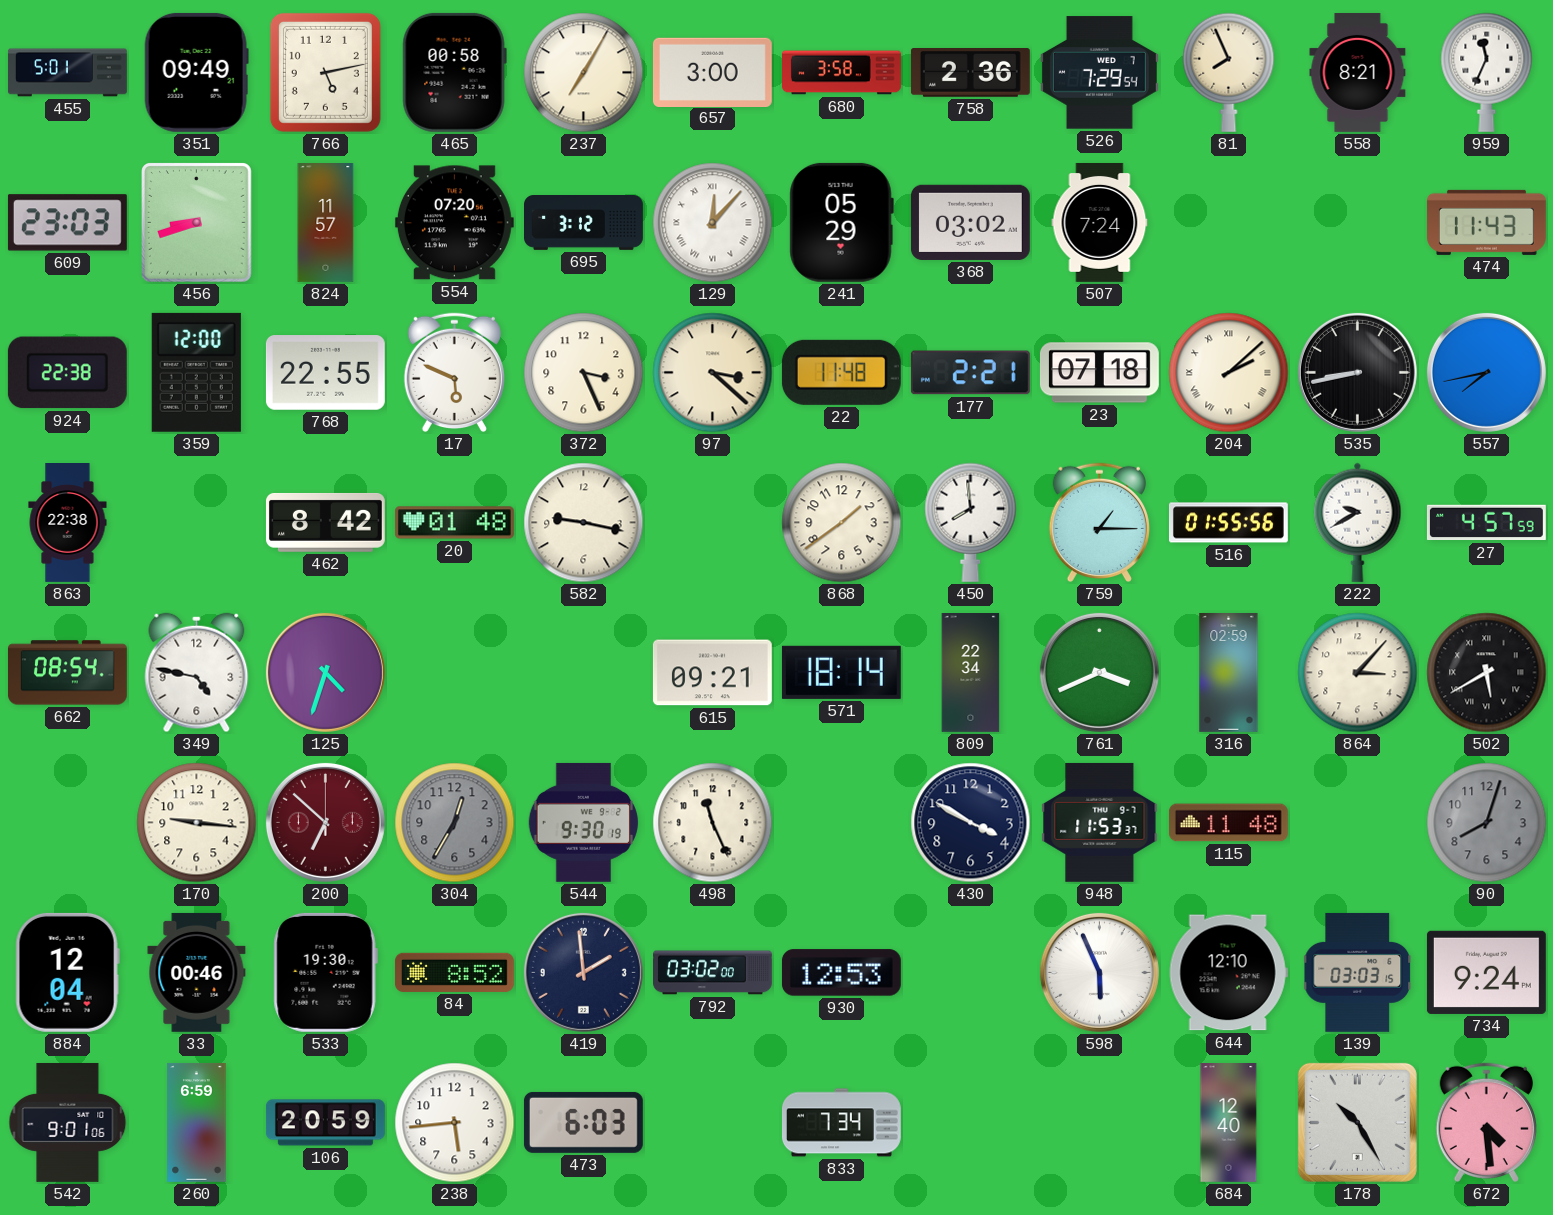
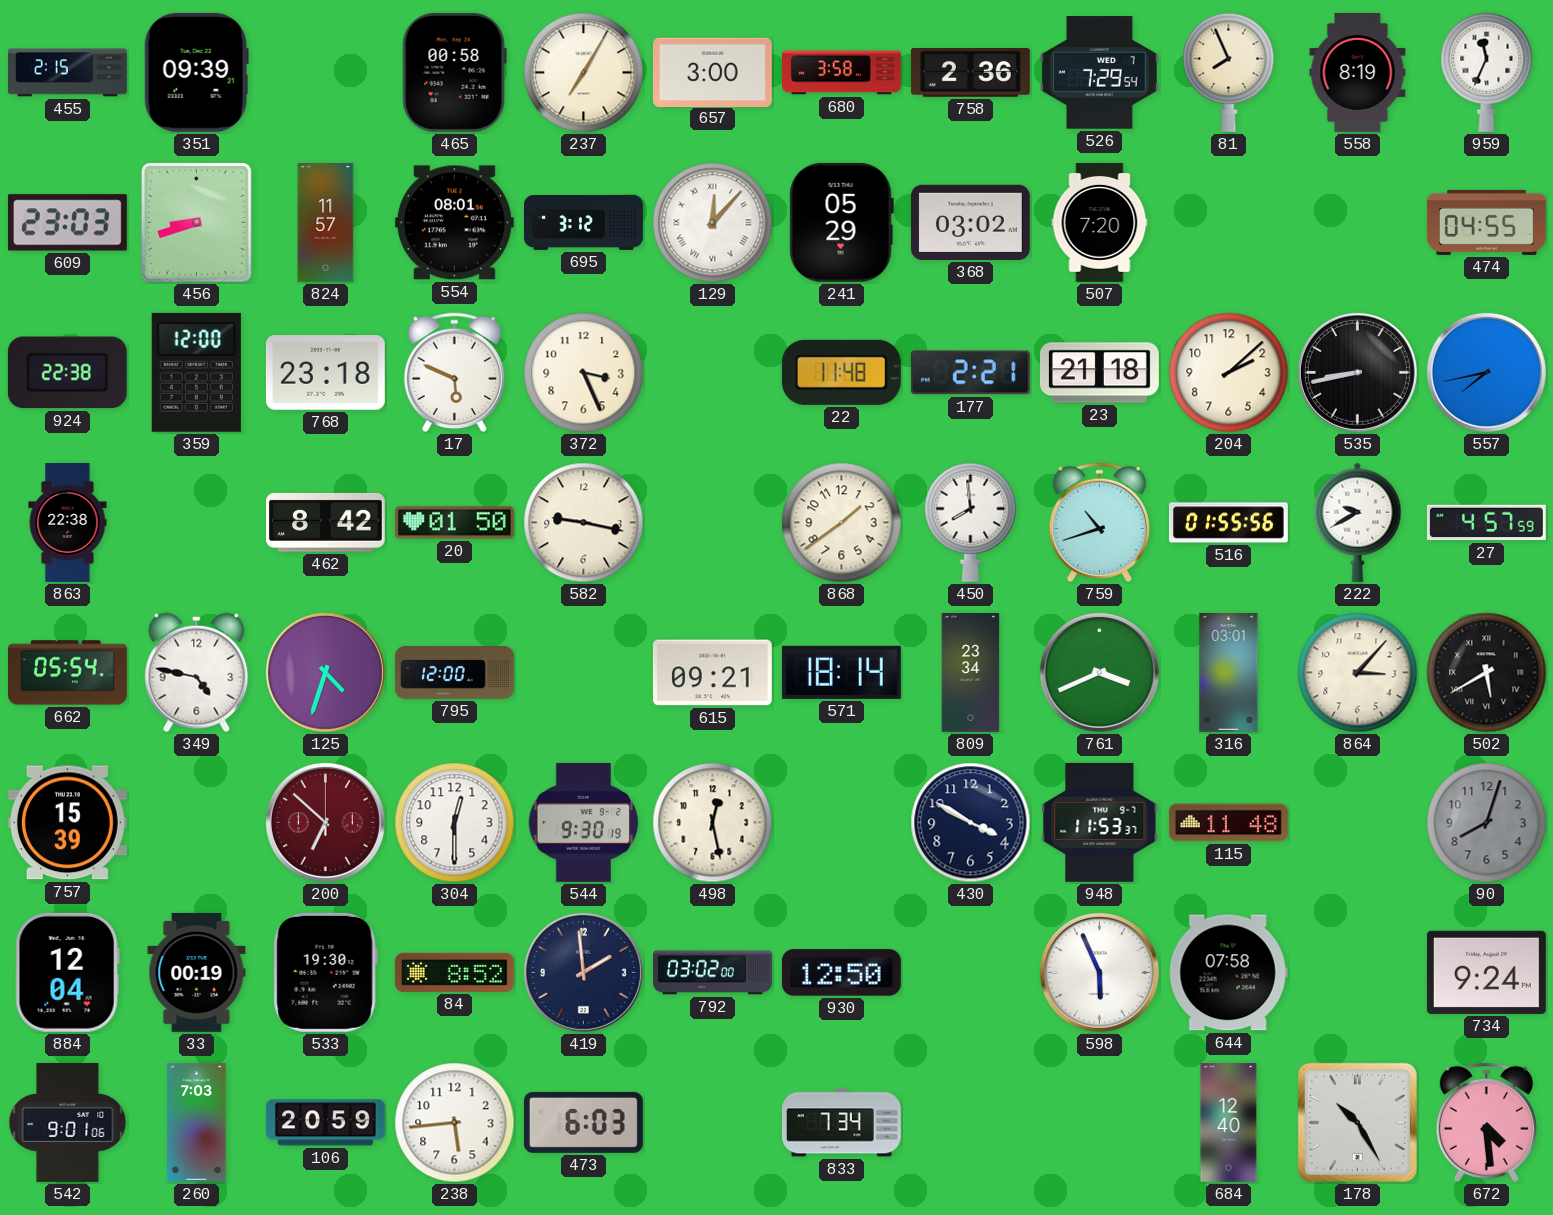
455: 5:01 -> 2:15
351: 09:49 -> 09:39
766: 5:13 -> none
558: 8:21 -> 8:19
554: 07:20 -> 08:01
507: 7:24 -> 7:20
474: 11:43 -> 04:55
768: 22:55 -> 23:18
97: 3:22 -> none
23: 07:18 -> 21:18
204 numerals: Roman -> Arabic
20: 01:48 -> 01:50
759: 1:15 -> 10:42
662: 08:54 -> 05:54
795: none -> 12:00
809: 22:34 -> 23:34
316: 02:59 -> 03:01
757: none -> 15:39
170: 9:16 -> none
304: 12:35 -> 12:30
304 dial: grey -> white
498: 11:26 -> 12:28
33: 00:46 -> 00:19
930: 12:53 -> 12:50
644: 12:10 -> 07:58
139: 03:03 -> none
260: 6:59 -> 7:03
